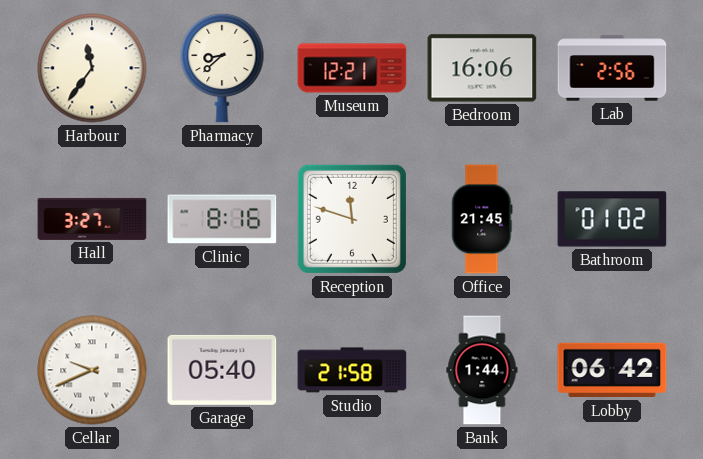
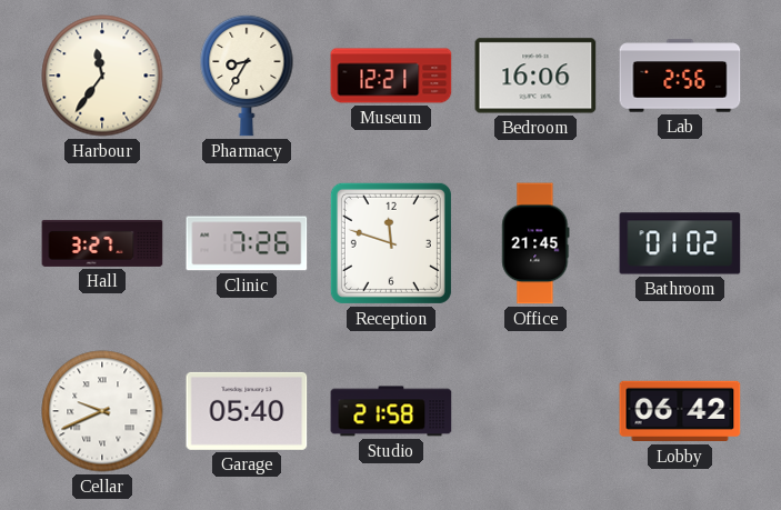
Pharmacy: 8:38 -> 8:35
Clinic: 8:16 -> 7:26
Bank: 1:44 -> none
